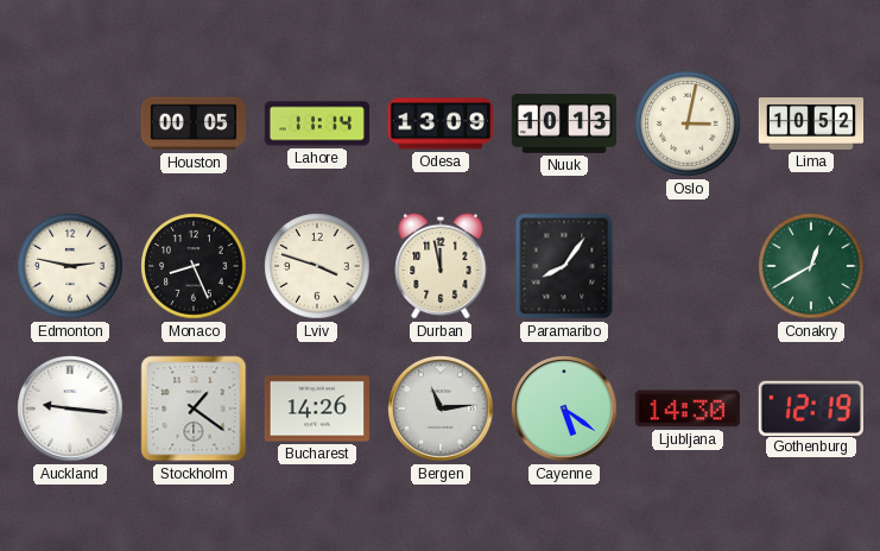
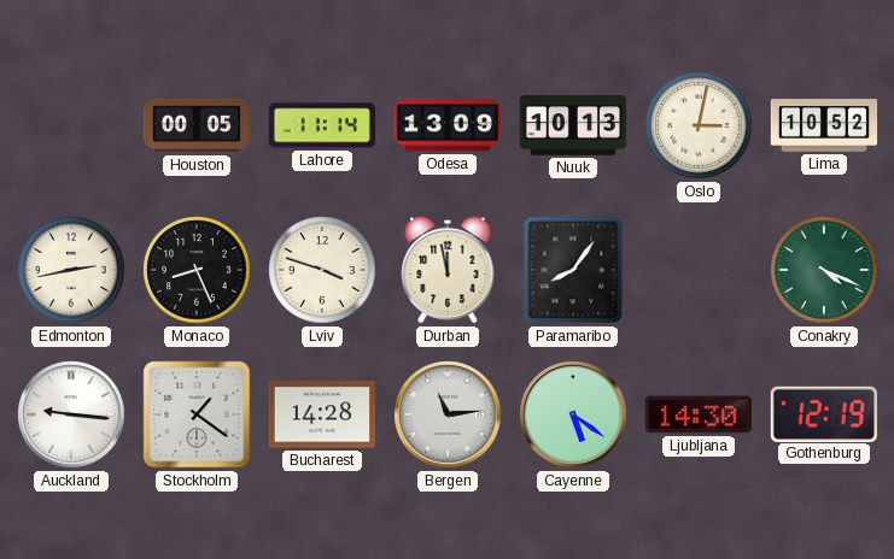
Edmonton: 2:47 -> 2:43
Conakry: 12:40 -> 4:19
Bucharest: 14:26 -> 14:28
